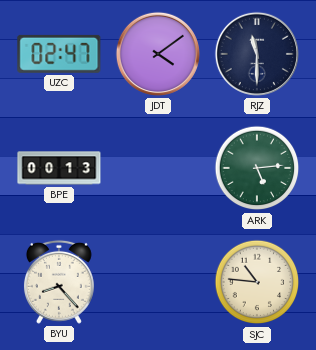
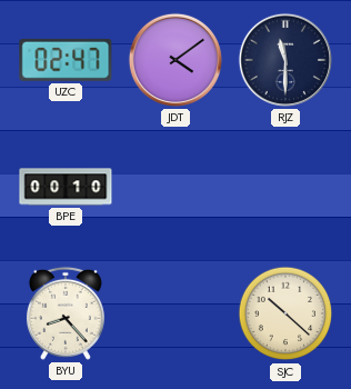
BPE: 00:13 -> 00:10
ARK: 5:14 -> none
SJC: 10:46 -> 10:22
